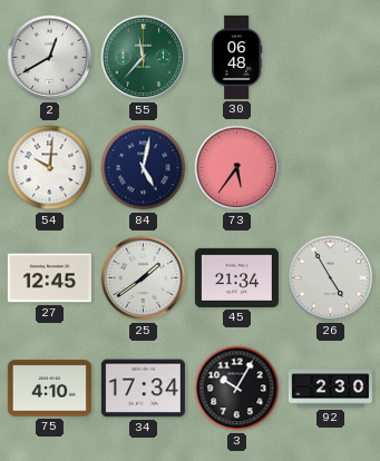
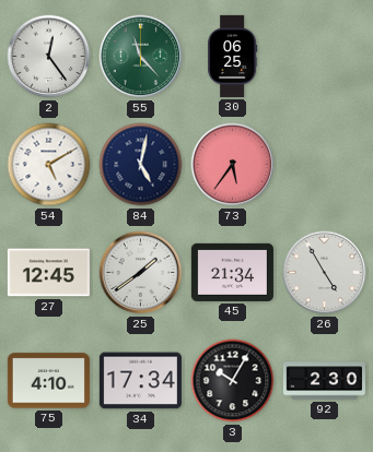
2: 12:40 -> 12:24
55: 11:37 -> 11:23
30: 06:48 -> 06:25
54: 10:01 -> 5:10
